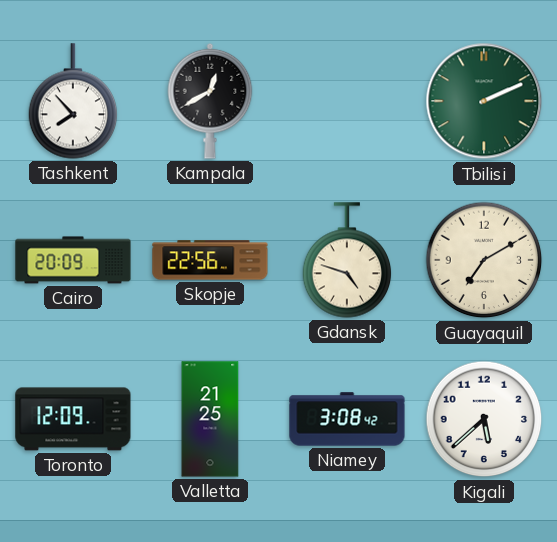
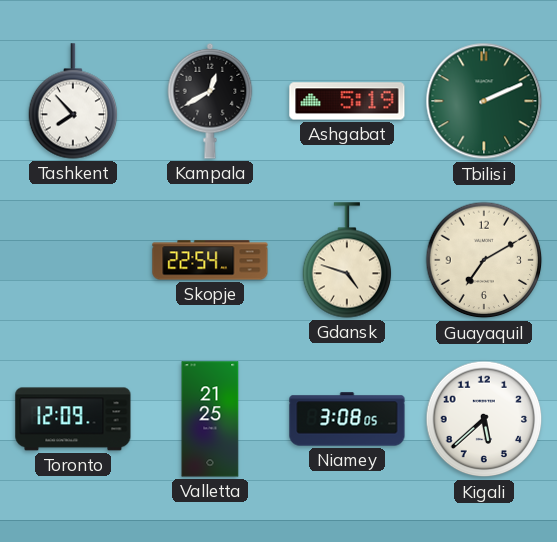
Ashgabat: none -> 5:19
Cairo: 20:09 -> none
Skopje: 22:56 -> 22:54
Niamey: 3:08:42 -> 3:08:05
